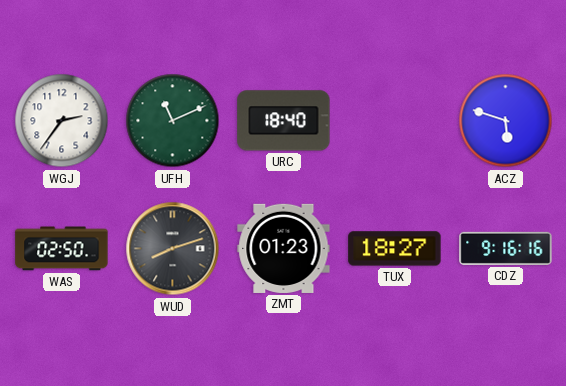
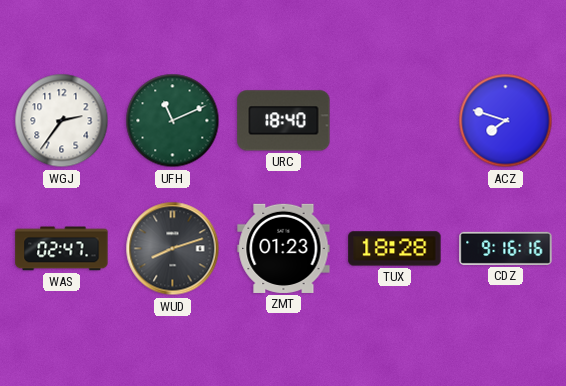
ACZ: 5:48 -> 7:48
WAS: 02:50 -> 02:47
TUX: 18:27 -> 18:28
